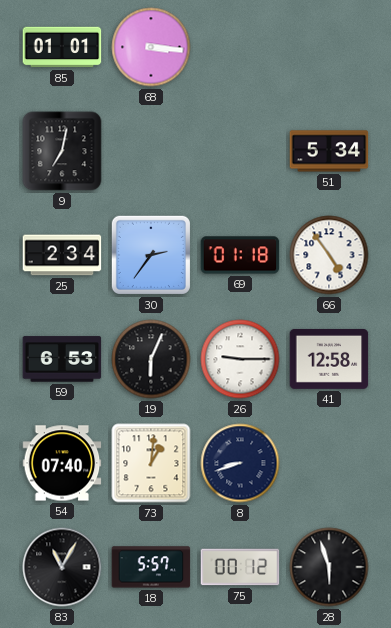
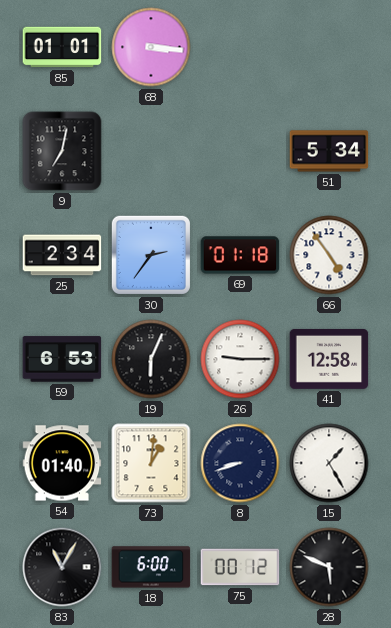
54: 07:40 -> 01:40
15: none -> 1:25
18: 5:57 -> 6:00
28: 5:57 -> 5:49
